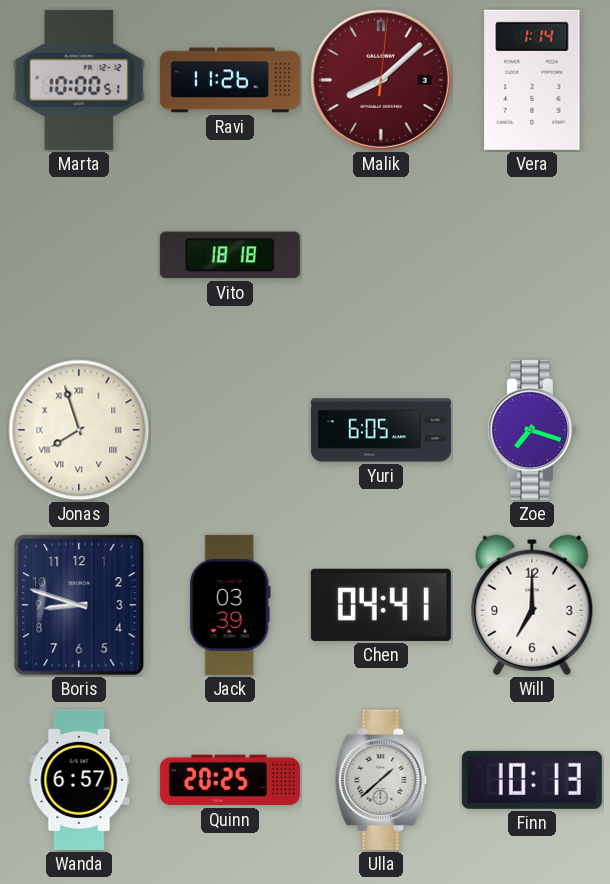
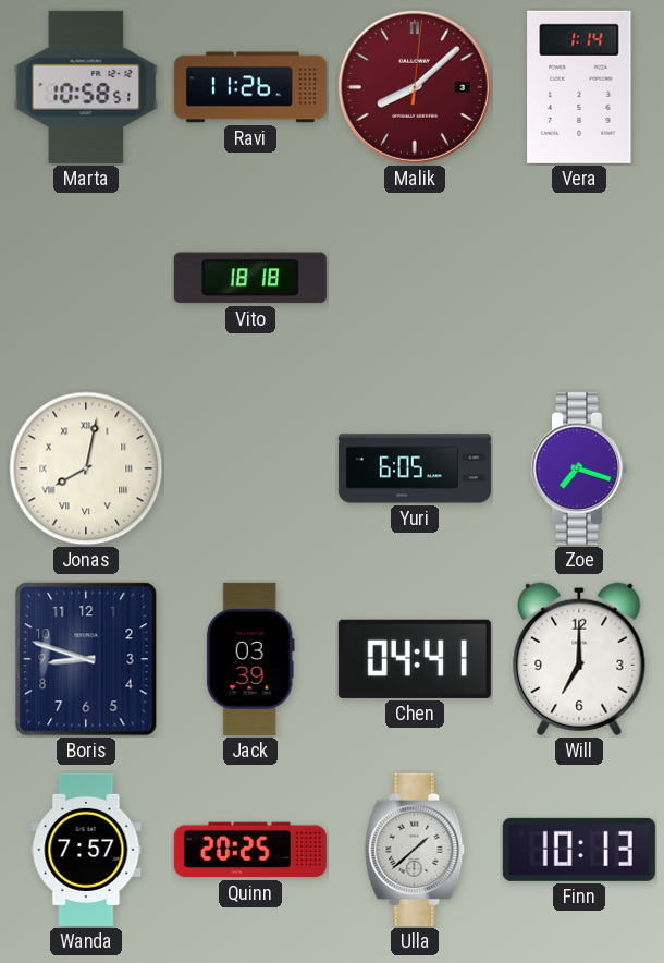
Marta: 10:00 -> 10:58
Jonas: 7:57 -> 8:02
Wanda: 6:57 -> 7:57
